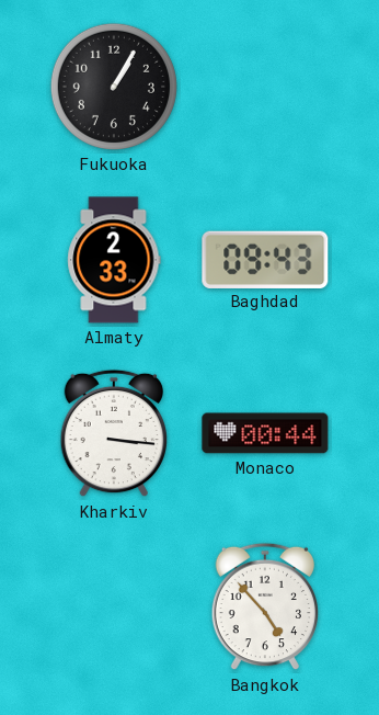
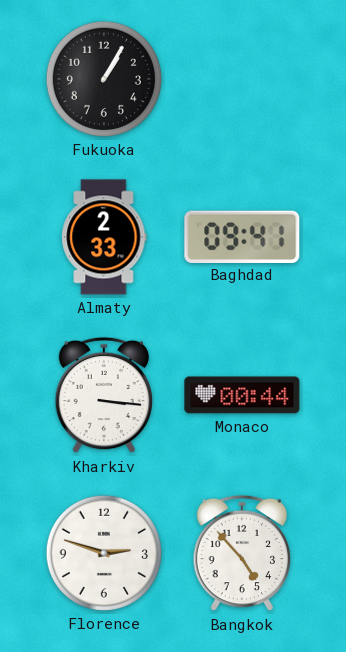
Baghdad: 09:43 -> 09:41
Florence: none -> 2:48
